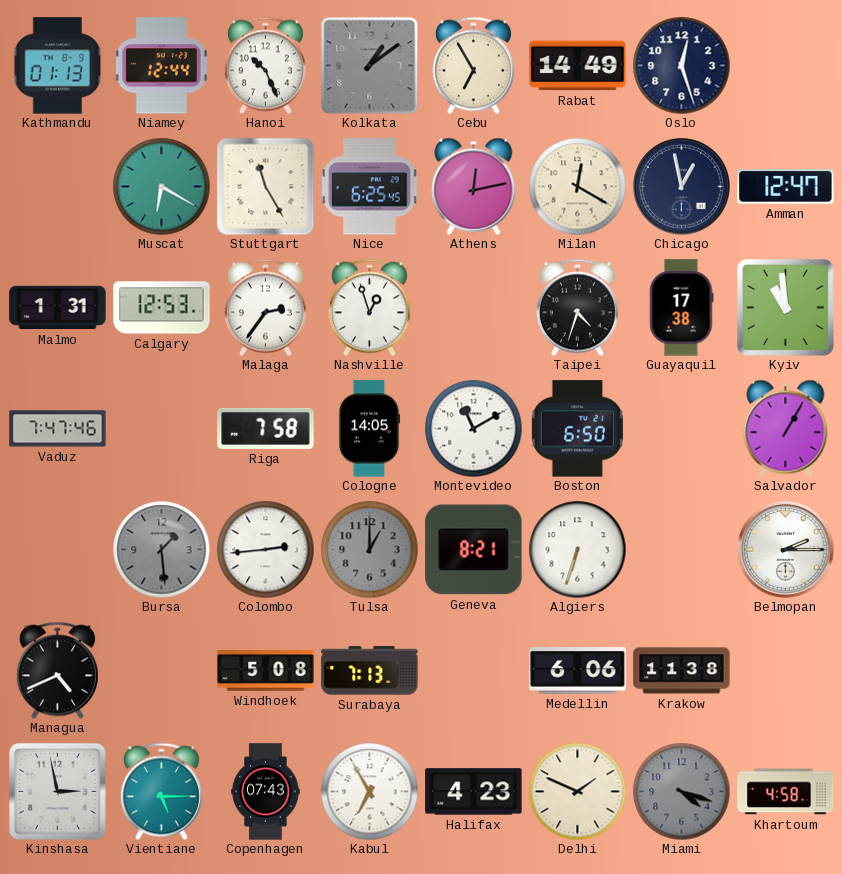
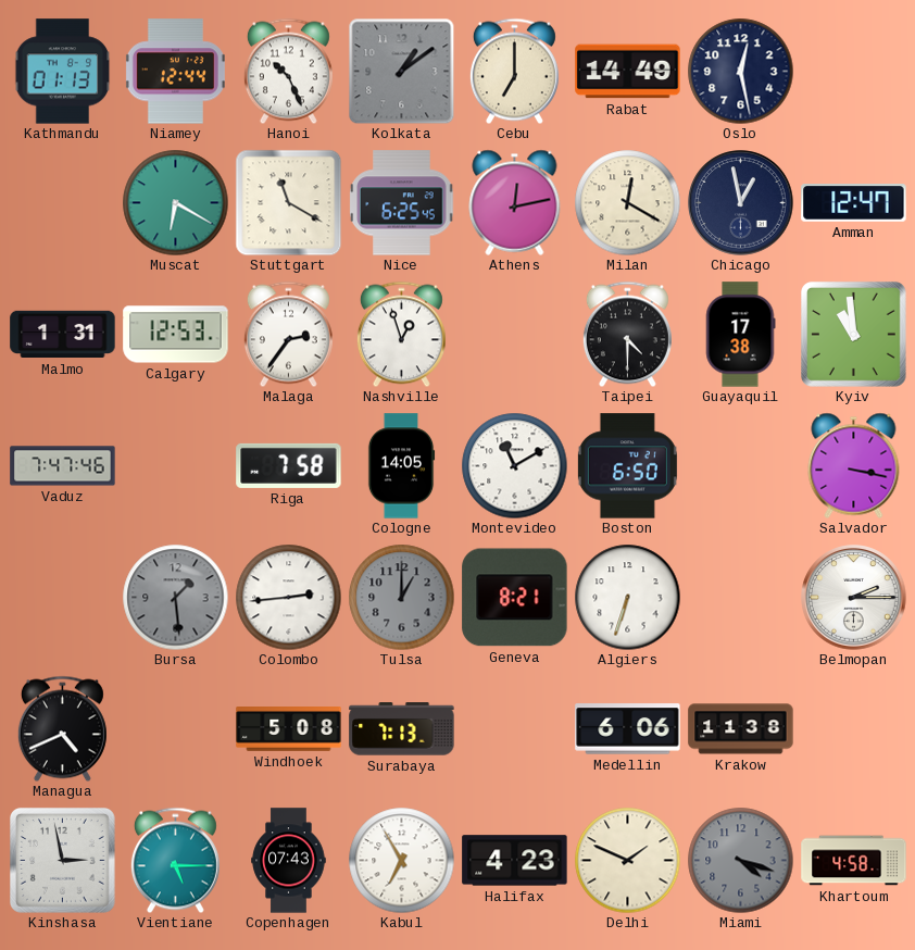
Cebu: 6:55 -> 7:00
Oslo: 12:27 -> 12:28
Stuttgart: 11:25 -> 11:20
Taipei: 4:33 -> 4:30
Salvador: 1:05 -> 3:17
